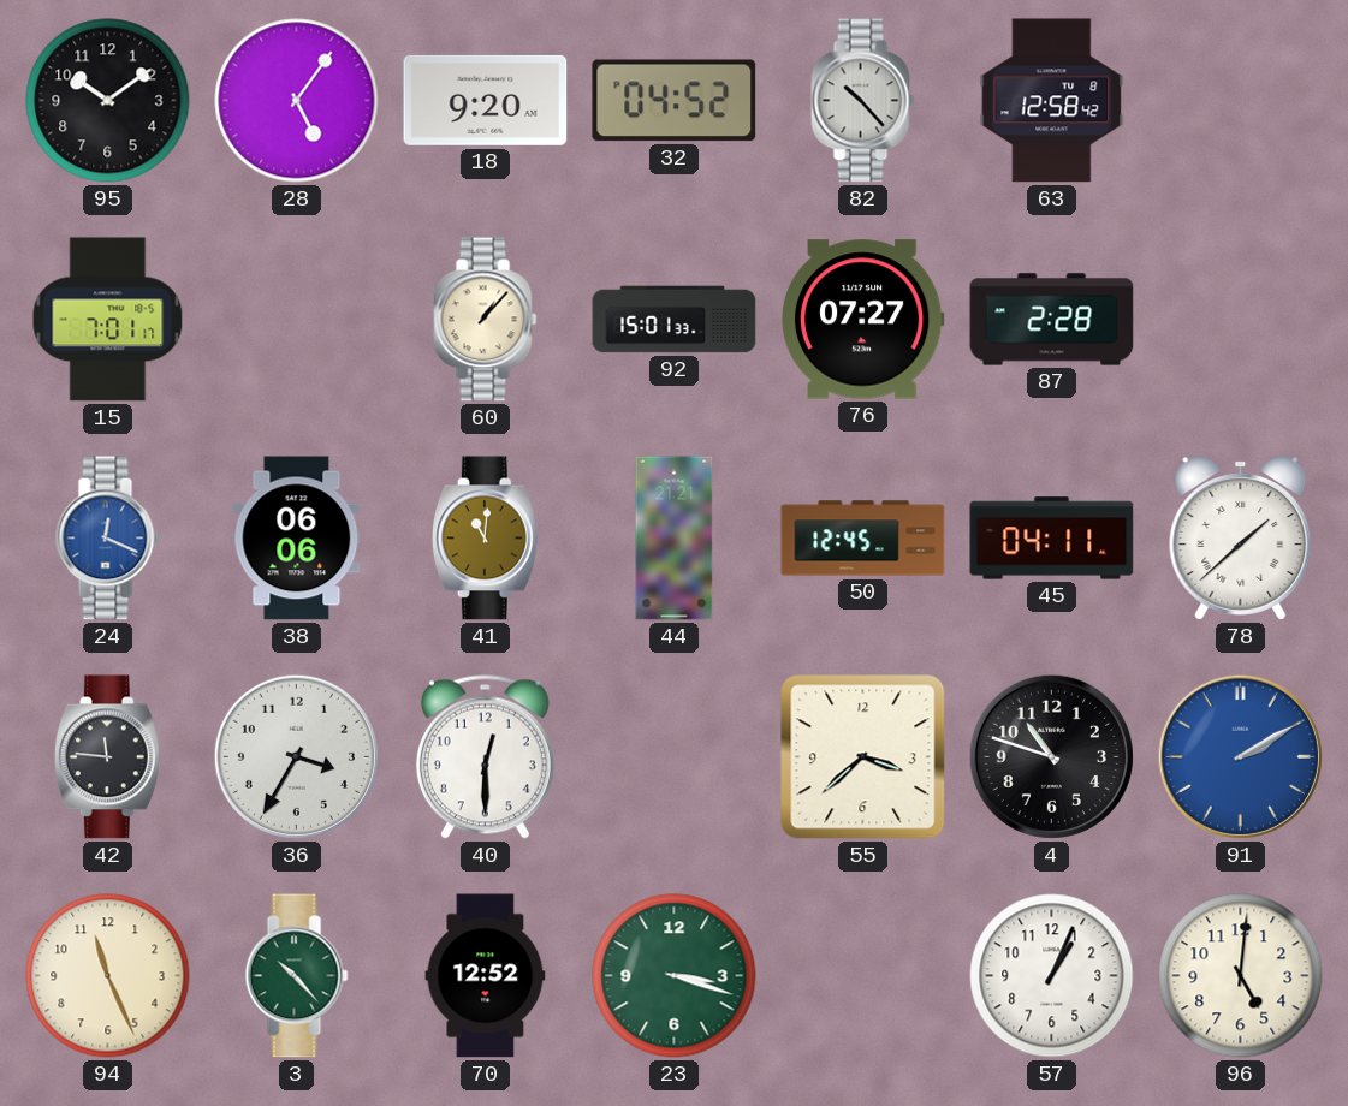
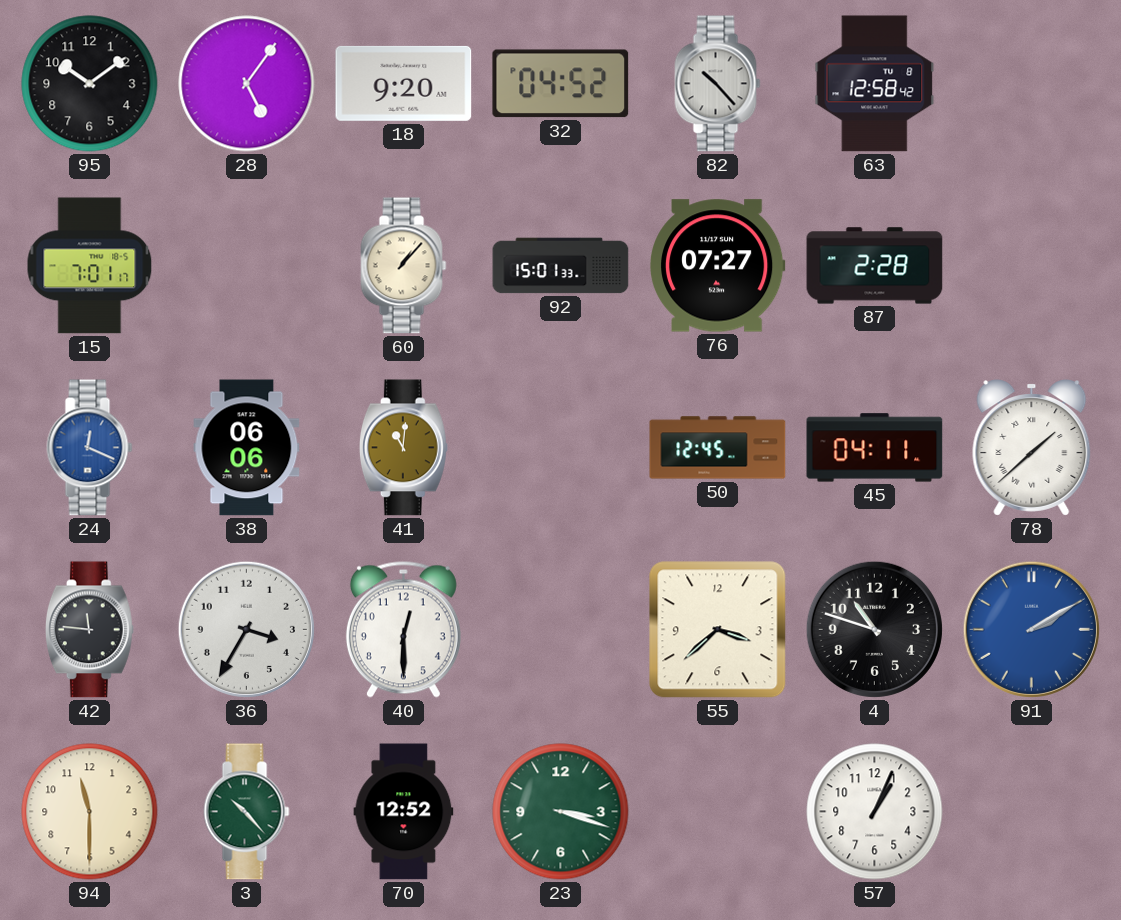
44: 21:21 -> none
94: 11:26 -> 11:30
96: 5:01 -> none
